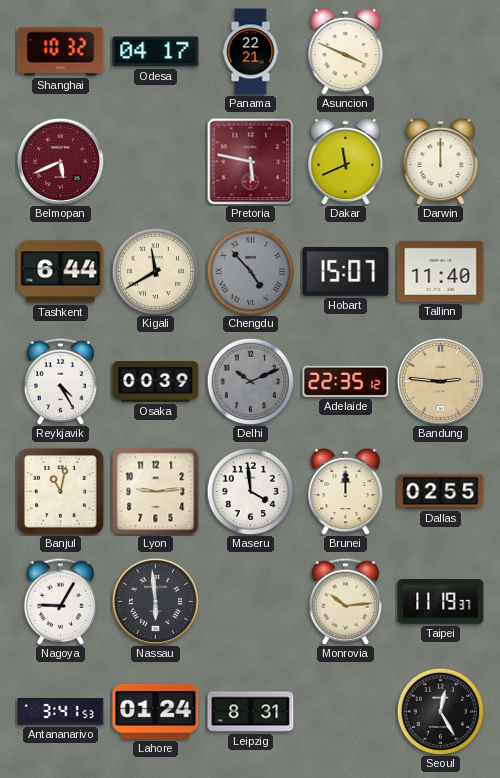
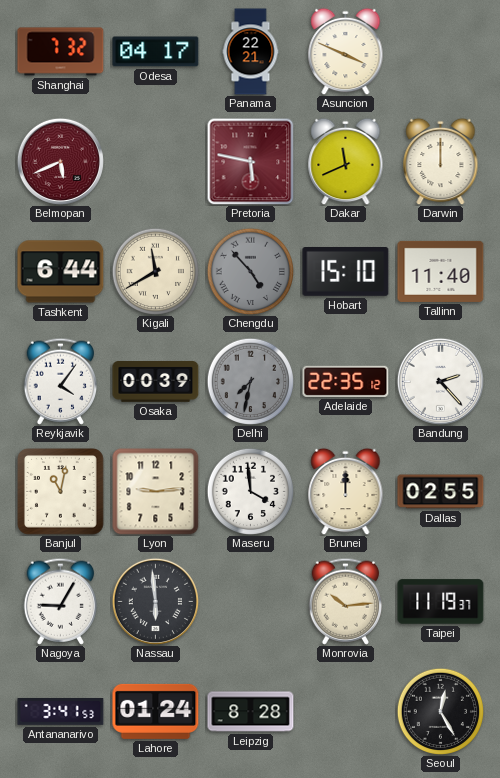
Shanghai: 10:32 -> 7:32
Hobart: 15:07 -> 15:10
Reykjavik: 4:25 -> 4:06
Delhi: 10:11 -> 7:32
Bandung: 2:46 -> 2:23
Bandung dial: champagne -> white
Leipzig: 8:31 -> 8:28
